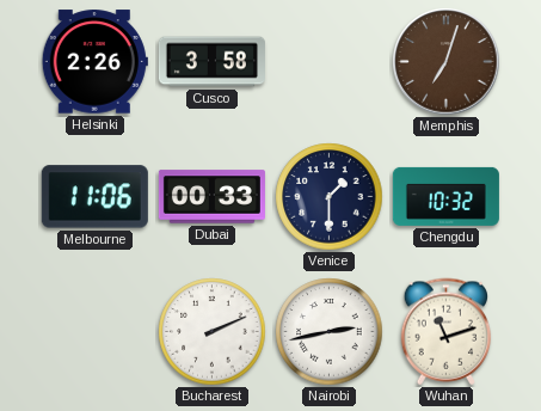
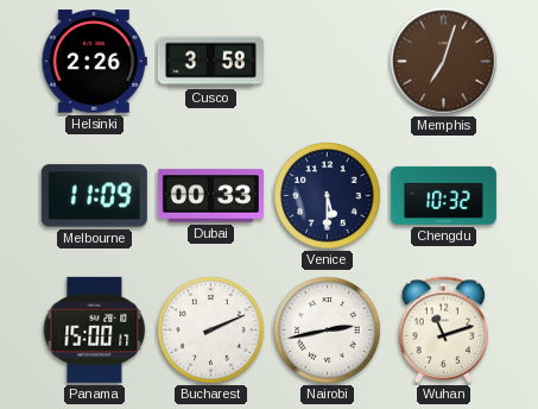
Melbourne: 11:06 -> 11:09
Venice: 1:30 -> 5:30
Panama: none -> 15:00
